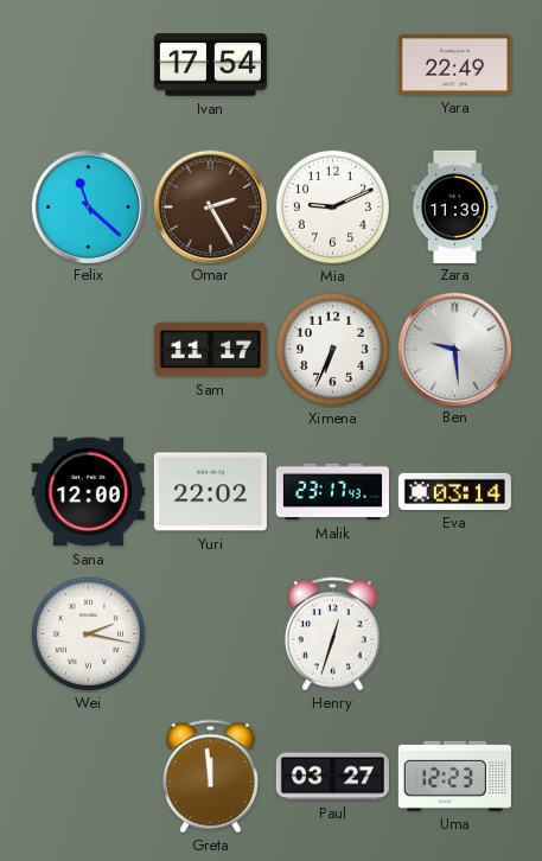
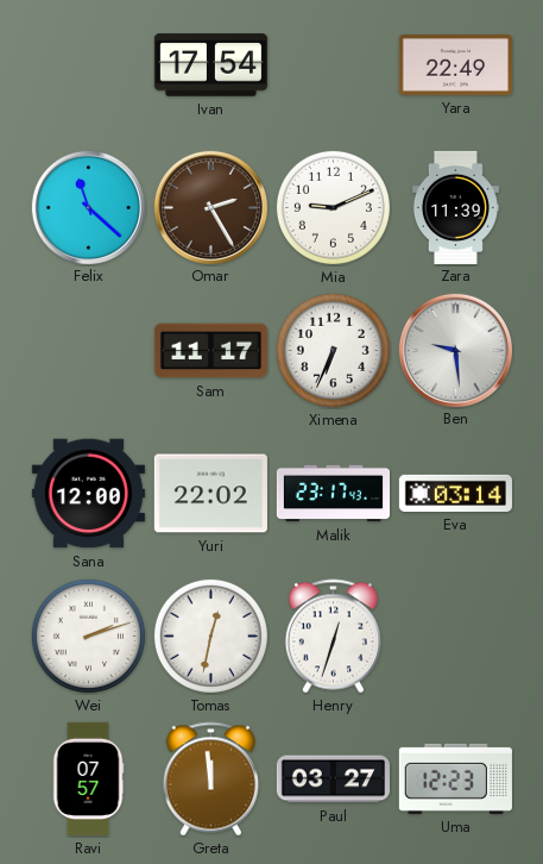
Wei: 2:17 -> 2:12
Tomas: none -> 12:32
Ravi: none -> 07:57
